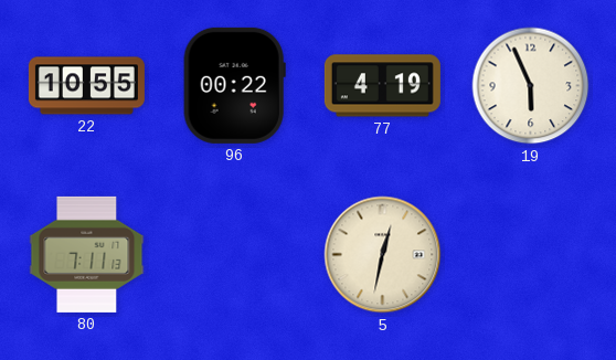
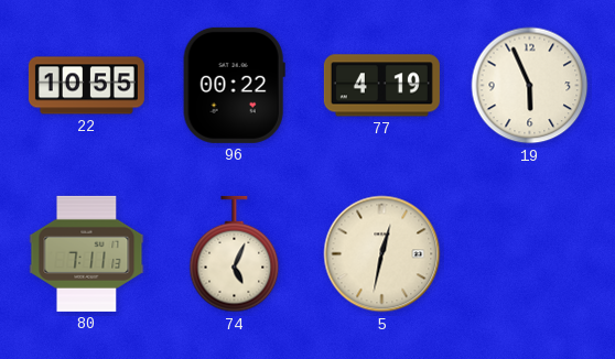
74: none -> 5:04
